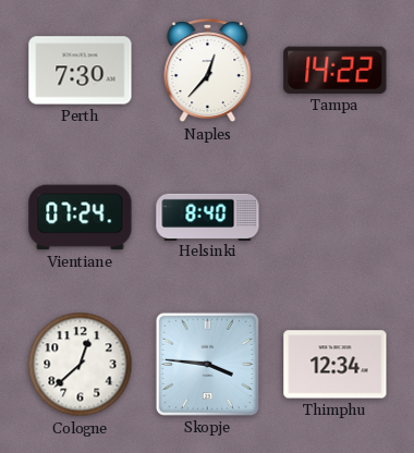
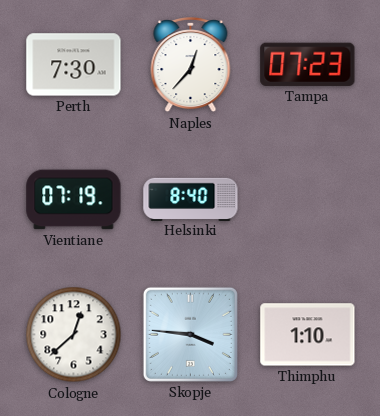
Tampa: 14:22 -> 07:23
Vientiane: 07:24 -> 07:19
Thimphu: 12:34 -> 1:10
